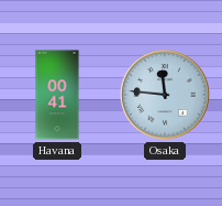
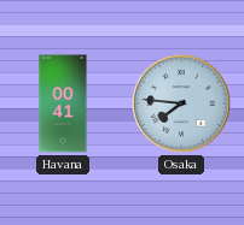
Osaka: 11:46 -> 7:46
